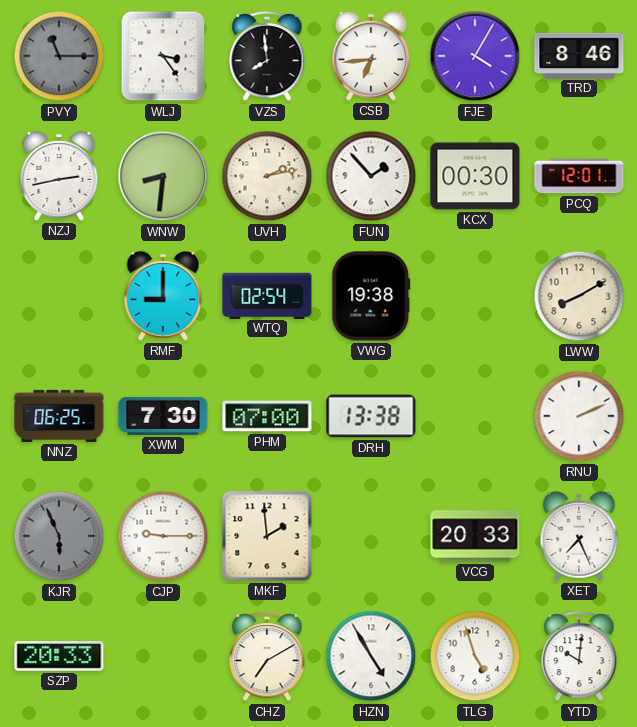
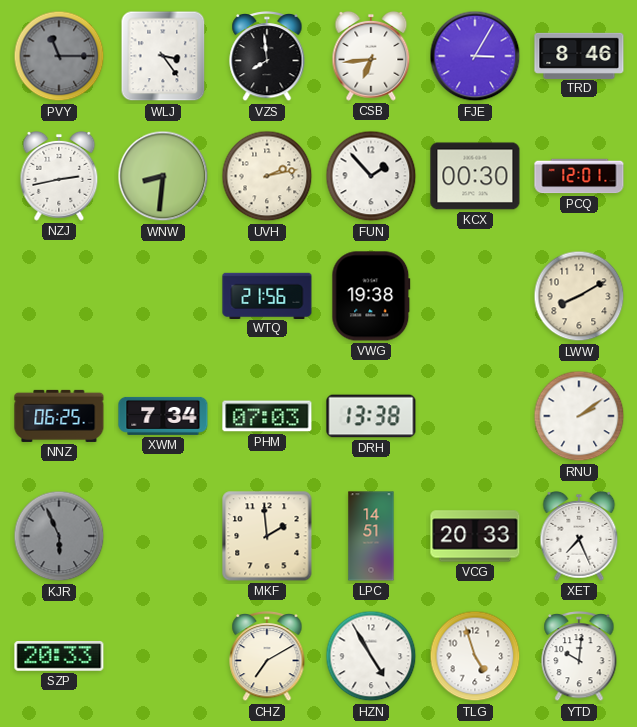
FJE: 4:05 -> 3:05
RMF: 9:00 -> none
WTQ: 02:54 -> 21:56
XWM: 7:30 -> 7:34
PHM: 07:00 -> 07:03
RNU: 2:11 -> 2:09
CJP: 9:15 -> none
LPC: none -> 14:51
